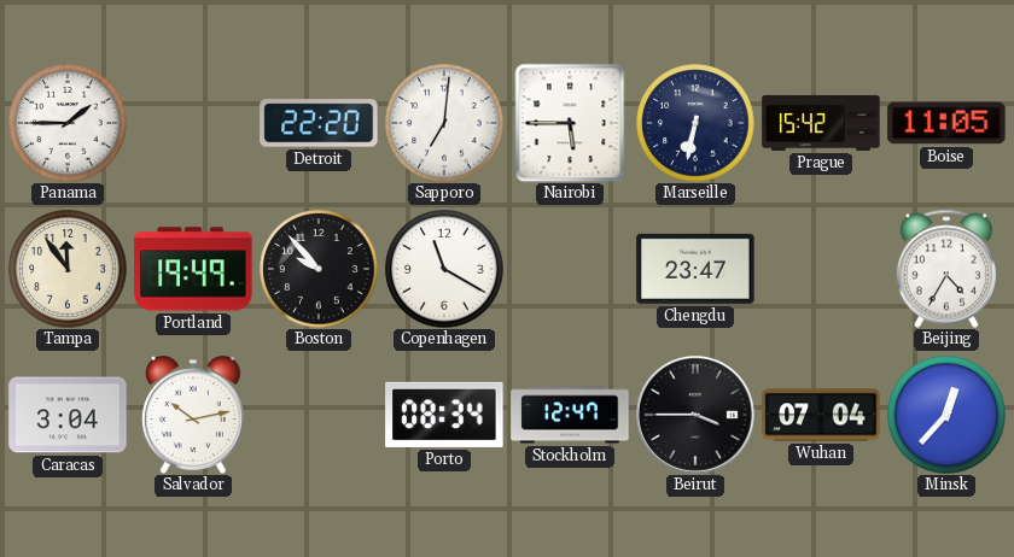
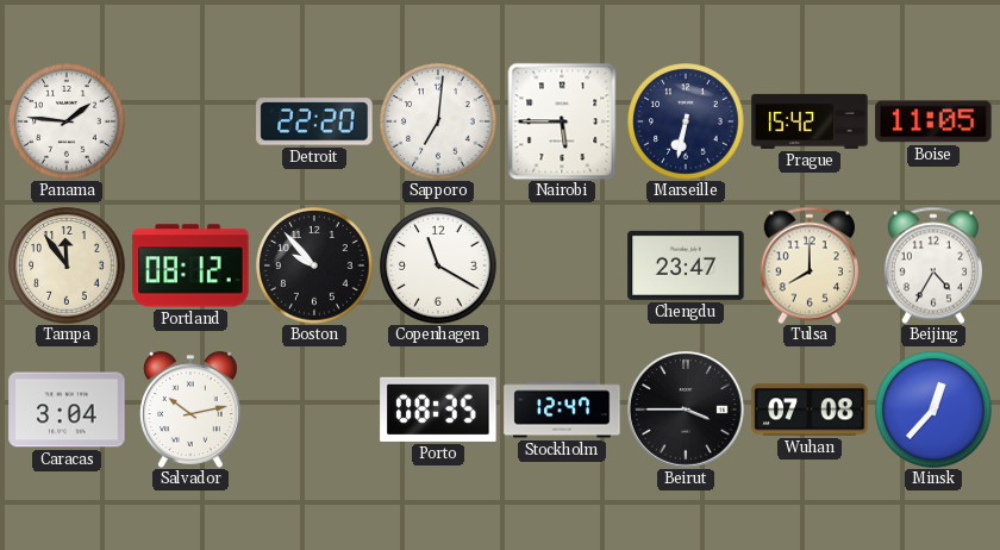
Panama: 1:45 -> 1:46
Portland: 19:49 -> 08:12
Tulsa: none -> 8:00
Porto: 08:34 -> 08:35
Wuhan: 07:04 -> 07:08
